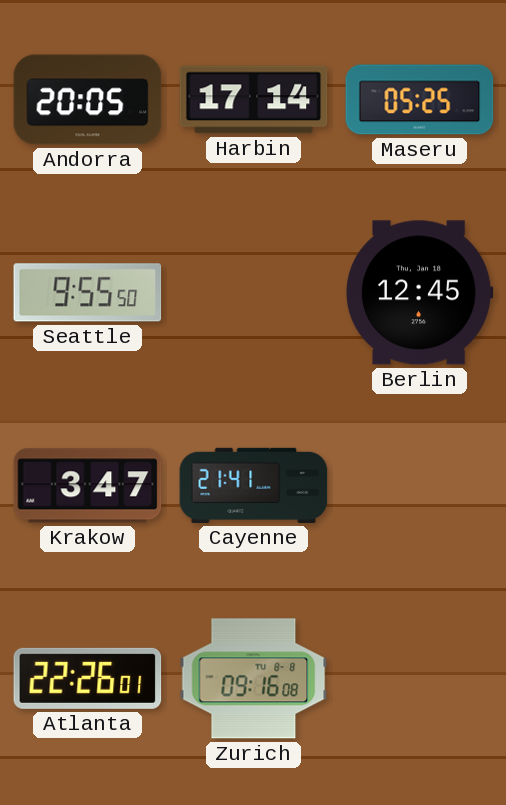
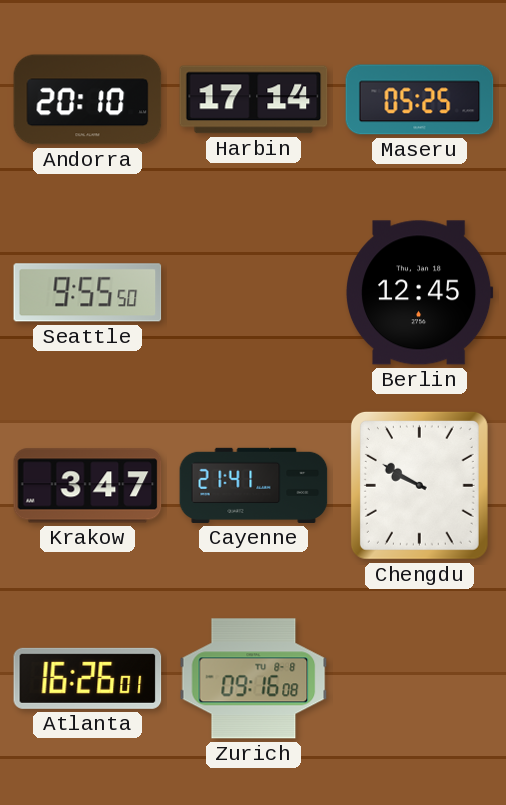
Andorra: 20:05 -> 20:10
Chengdu: none -> 9:50
Atlanta: 22:26 -> 16:26
